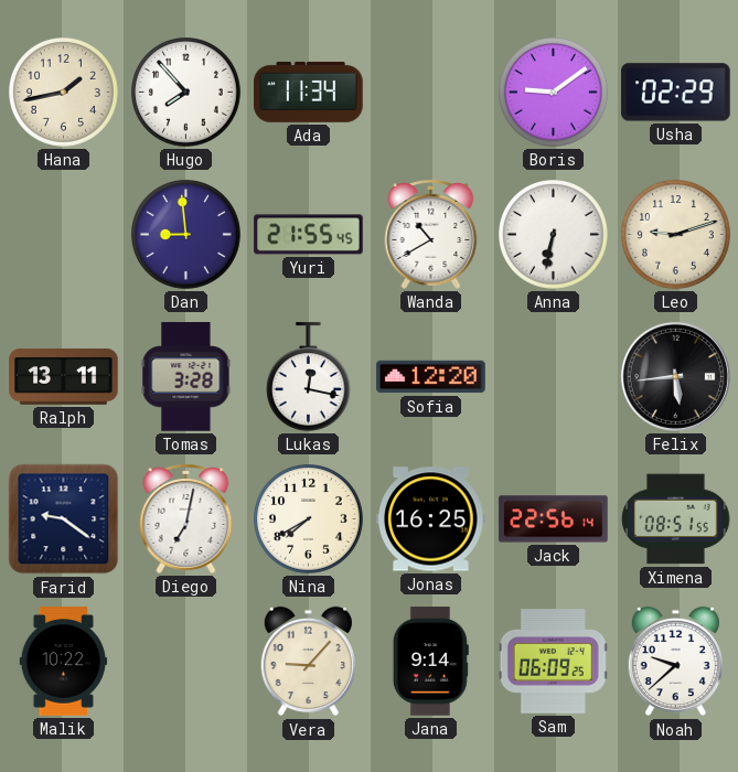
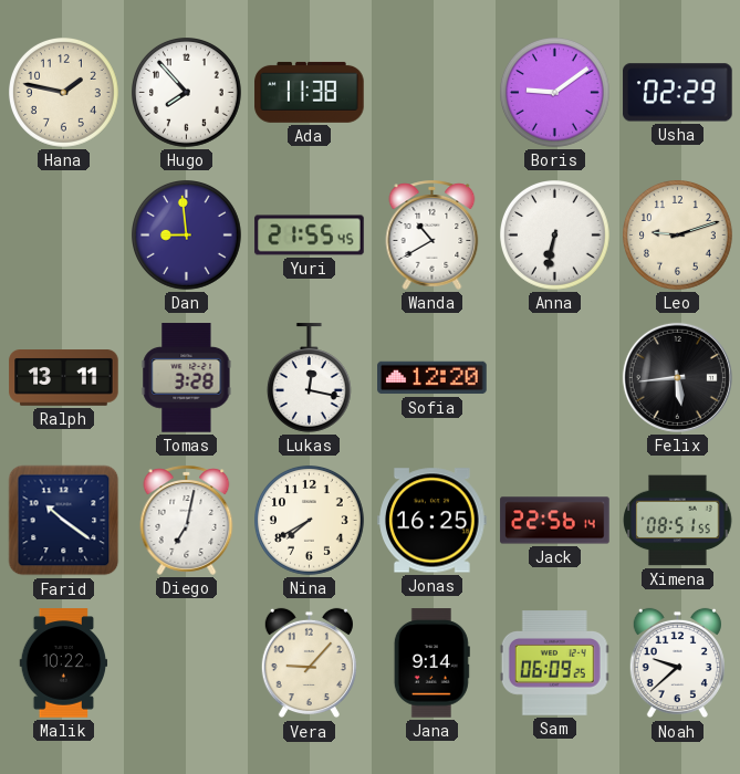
Hana: 1:43 -> 1:47
Ada: 11:34 -> 11:38
Farid: 9:21 -> 10:21
